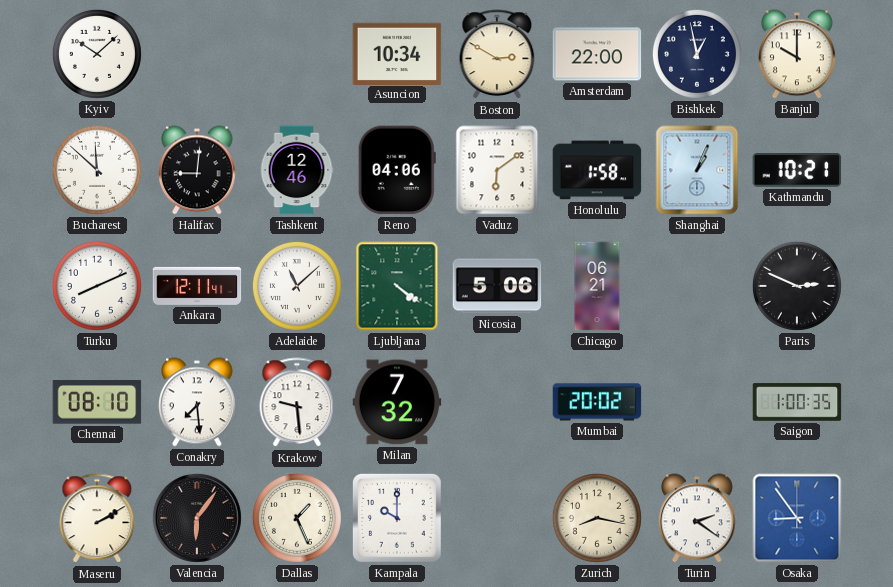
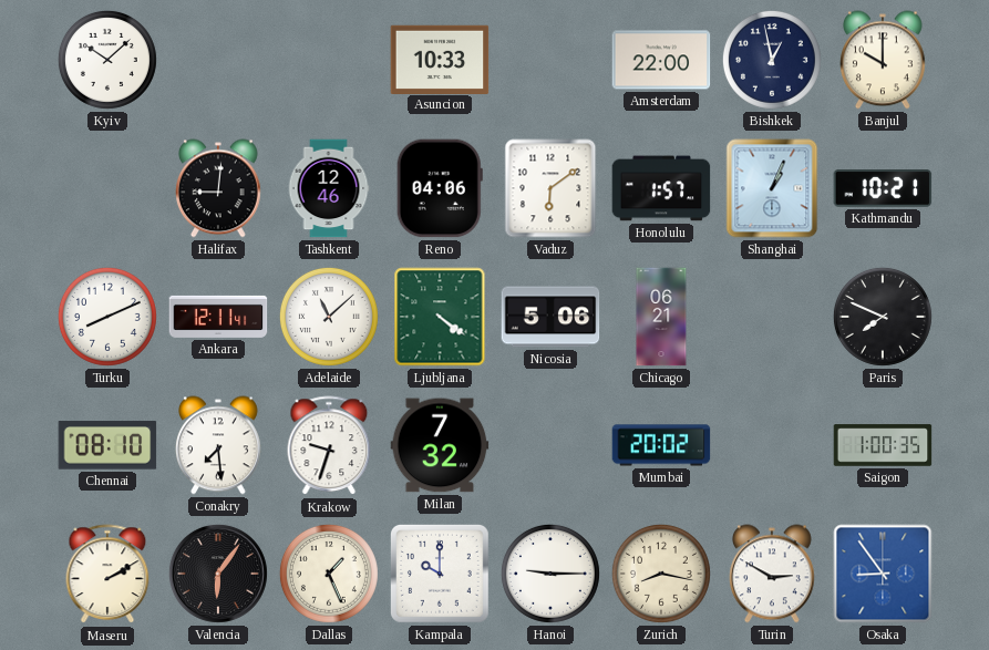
Asuncion: 10:34 -> 10:33
Boston: 2:50 -> none
Bucharest: 11:52 -> none
Honolulu: 1:58 -> 1:57
Paris: 2:49 -> 7:49
Krakow: 9:29 -> 9:33
Hanoi: none -> 9:15
Turin: 2:21 -> 2:50
